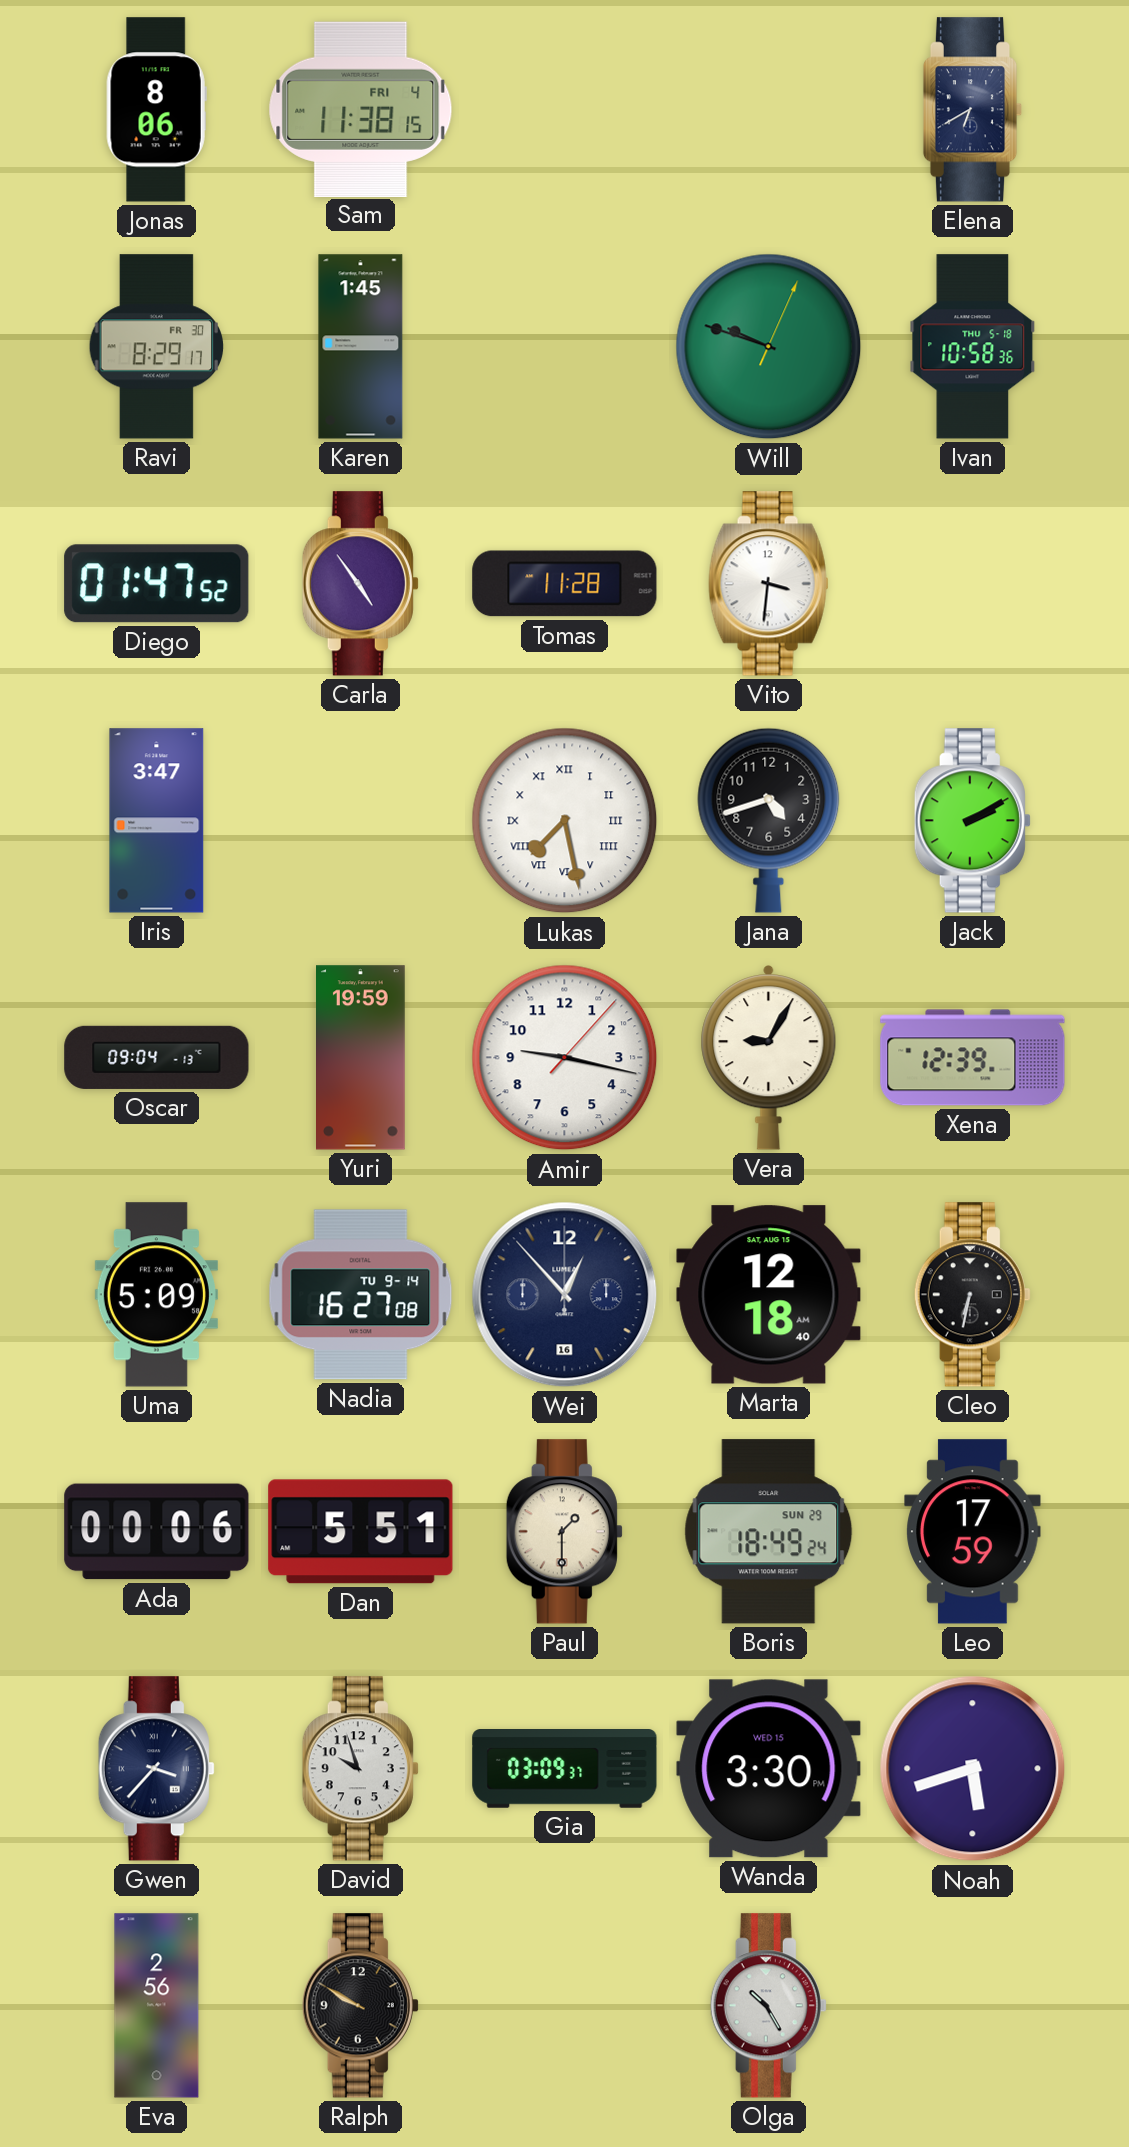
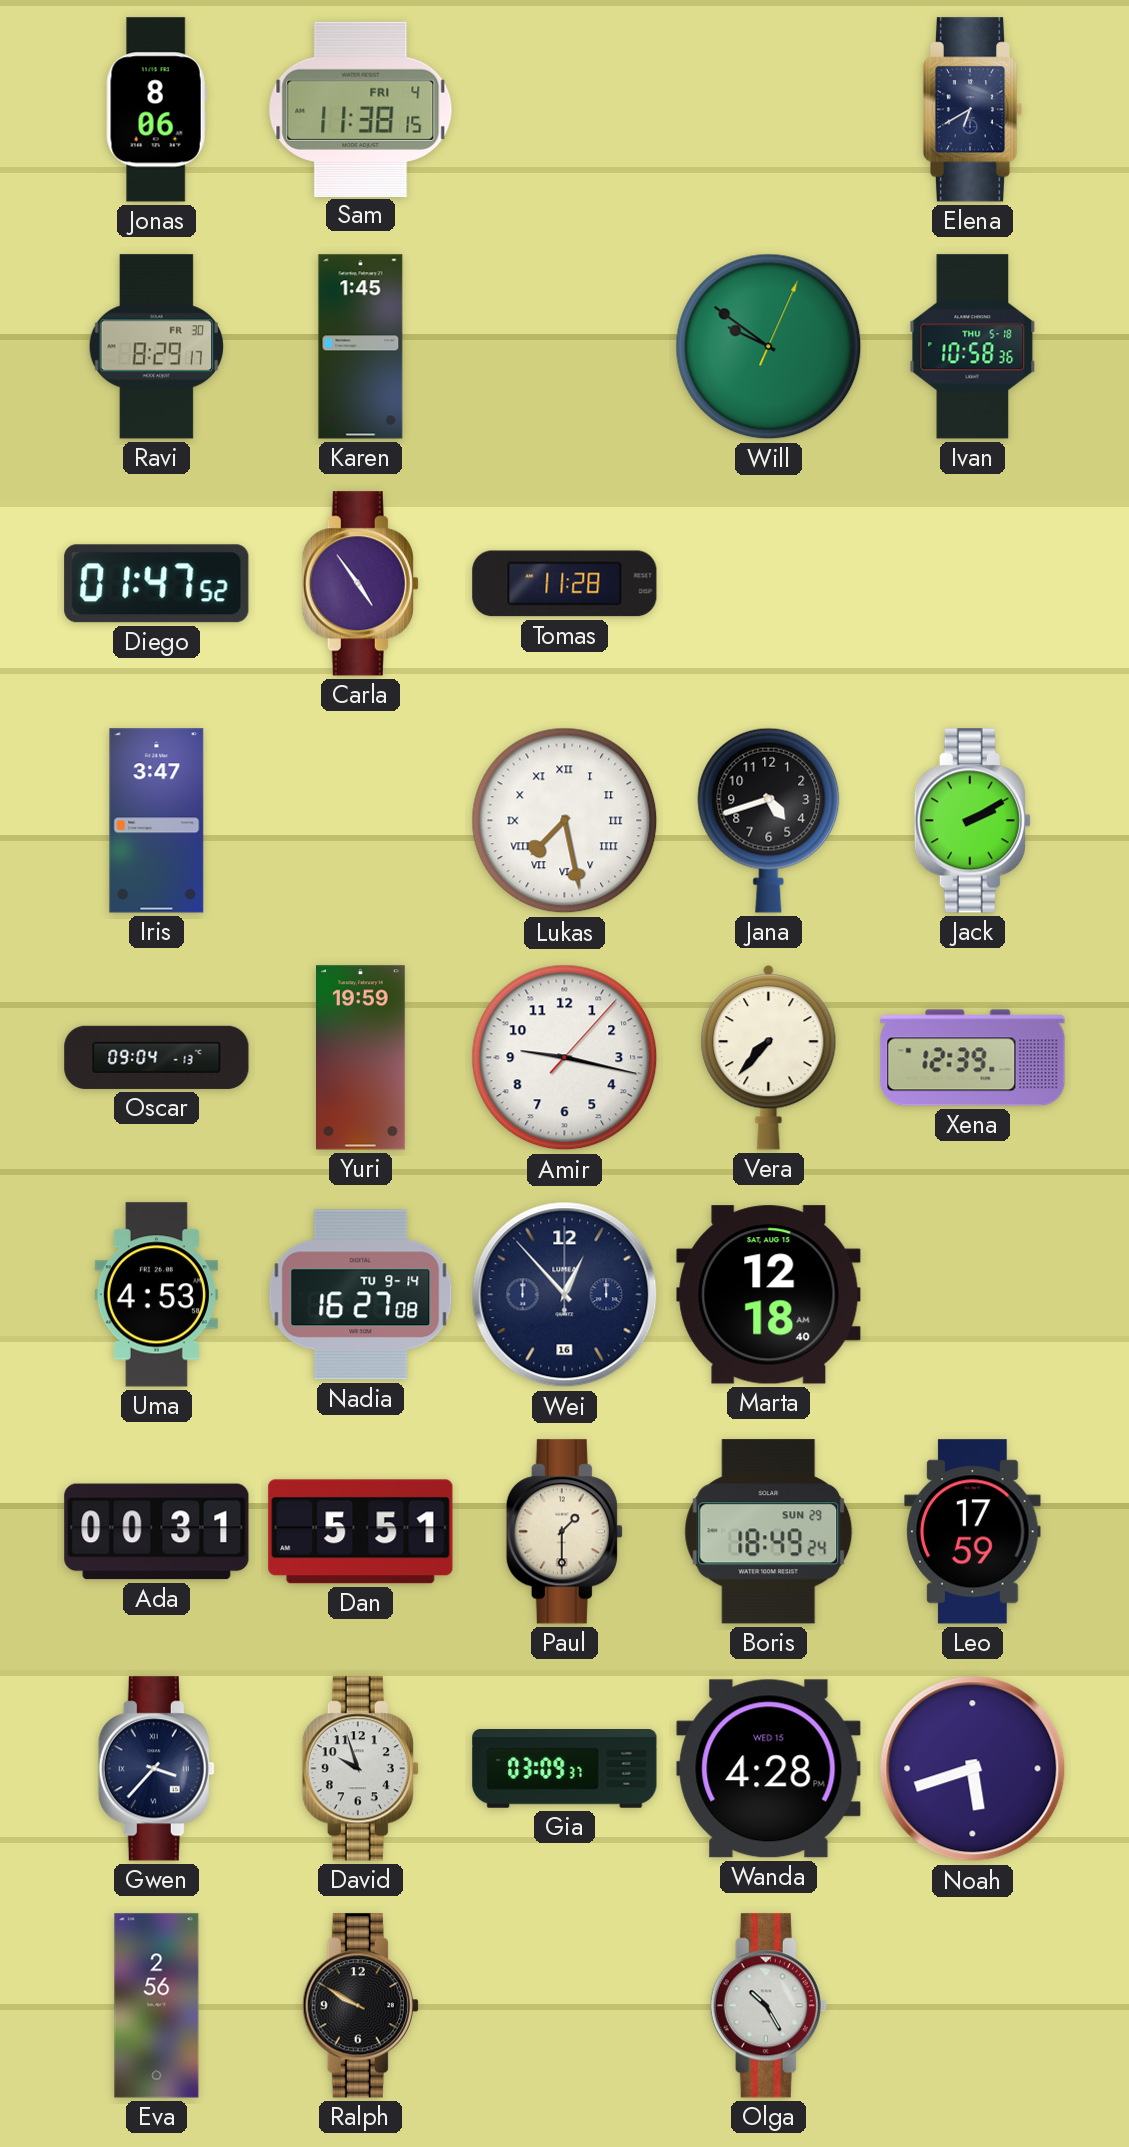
Will: 9:48 -> 9:51
Vito: 3:31 -> none
Vera: 9:05 -> 7:37
Uma: 5:09 -> 4:53
Cleo: 6:32 -> none
Ada: 00:06 -> 00:31
Wanda: 3:30 -> 4:28
